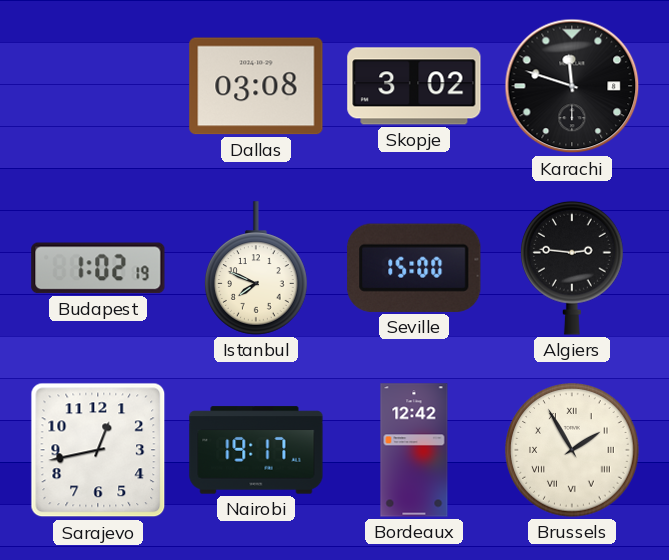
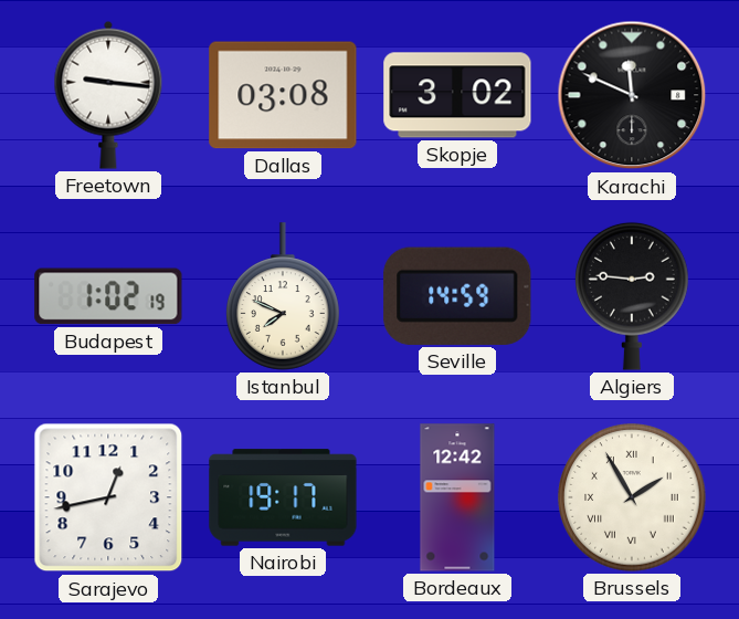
Freetown: none -> 9:16
Karachi: 11:48 -> 11:49
Seville: 15:00 -> 14:59
